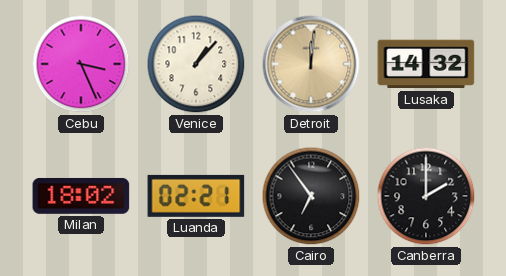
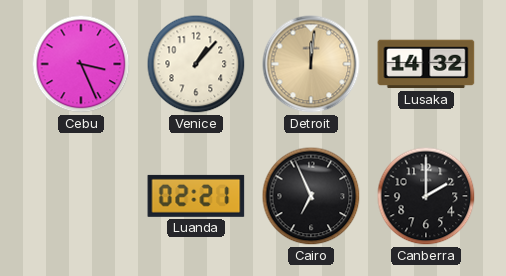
Milan: 18:02 -> none
Cairo: 6:54 -> 6:56
